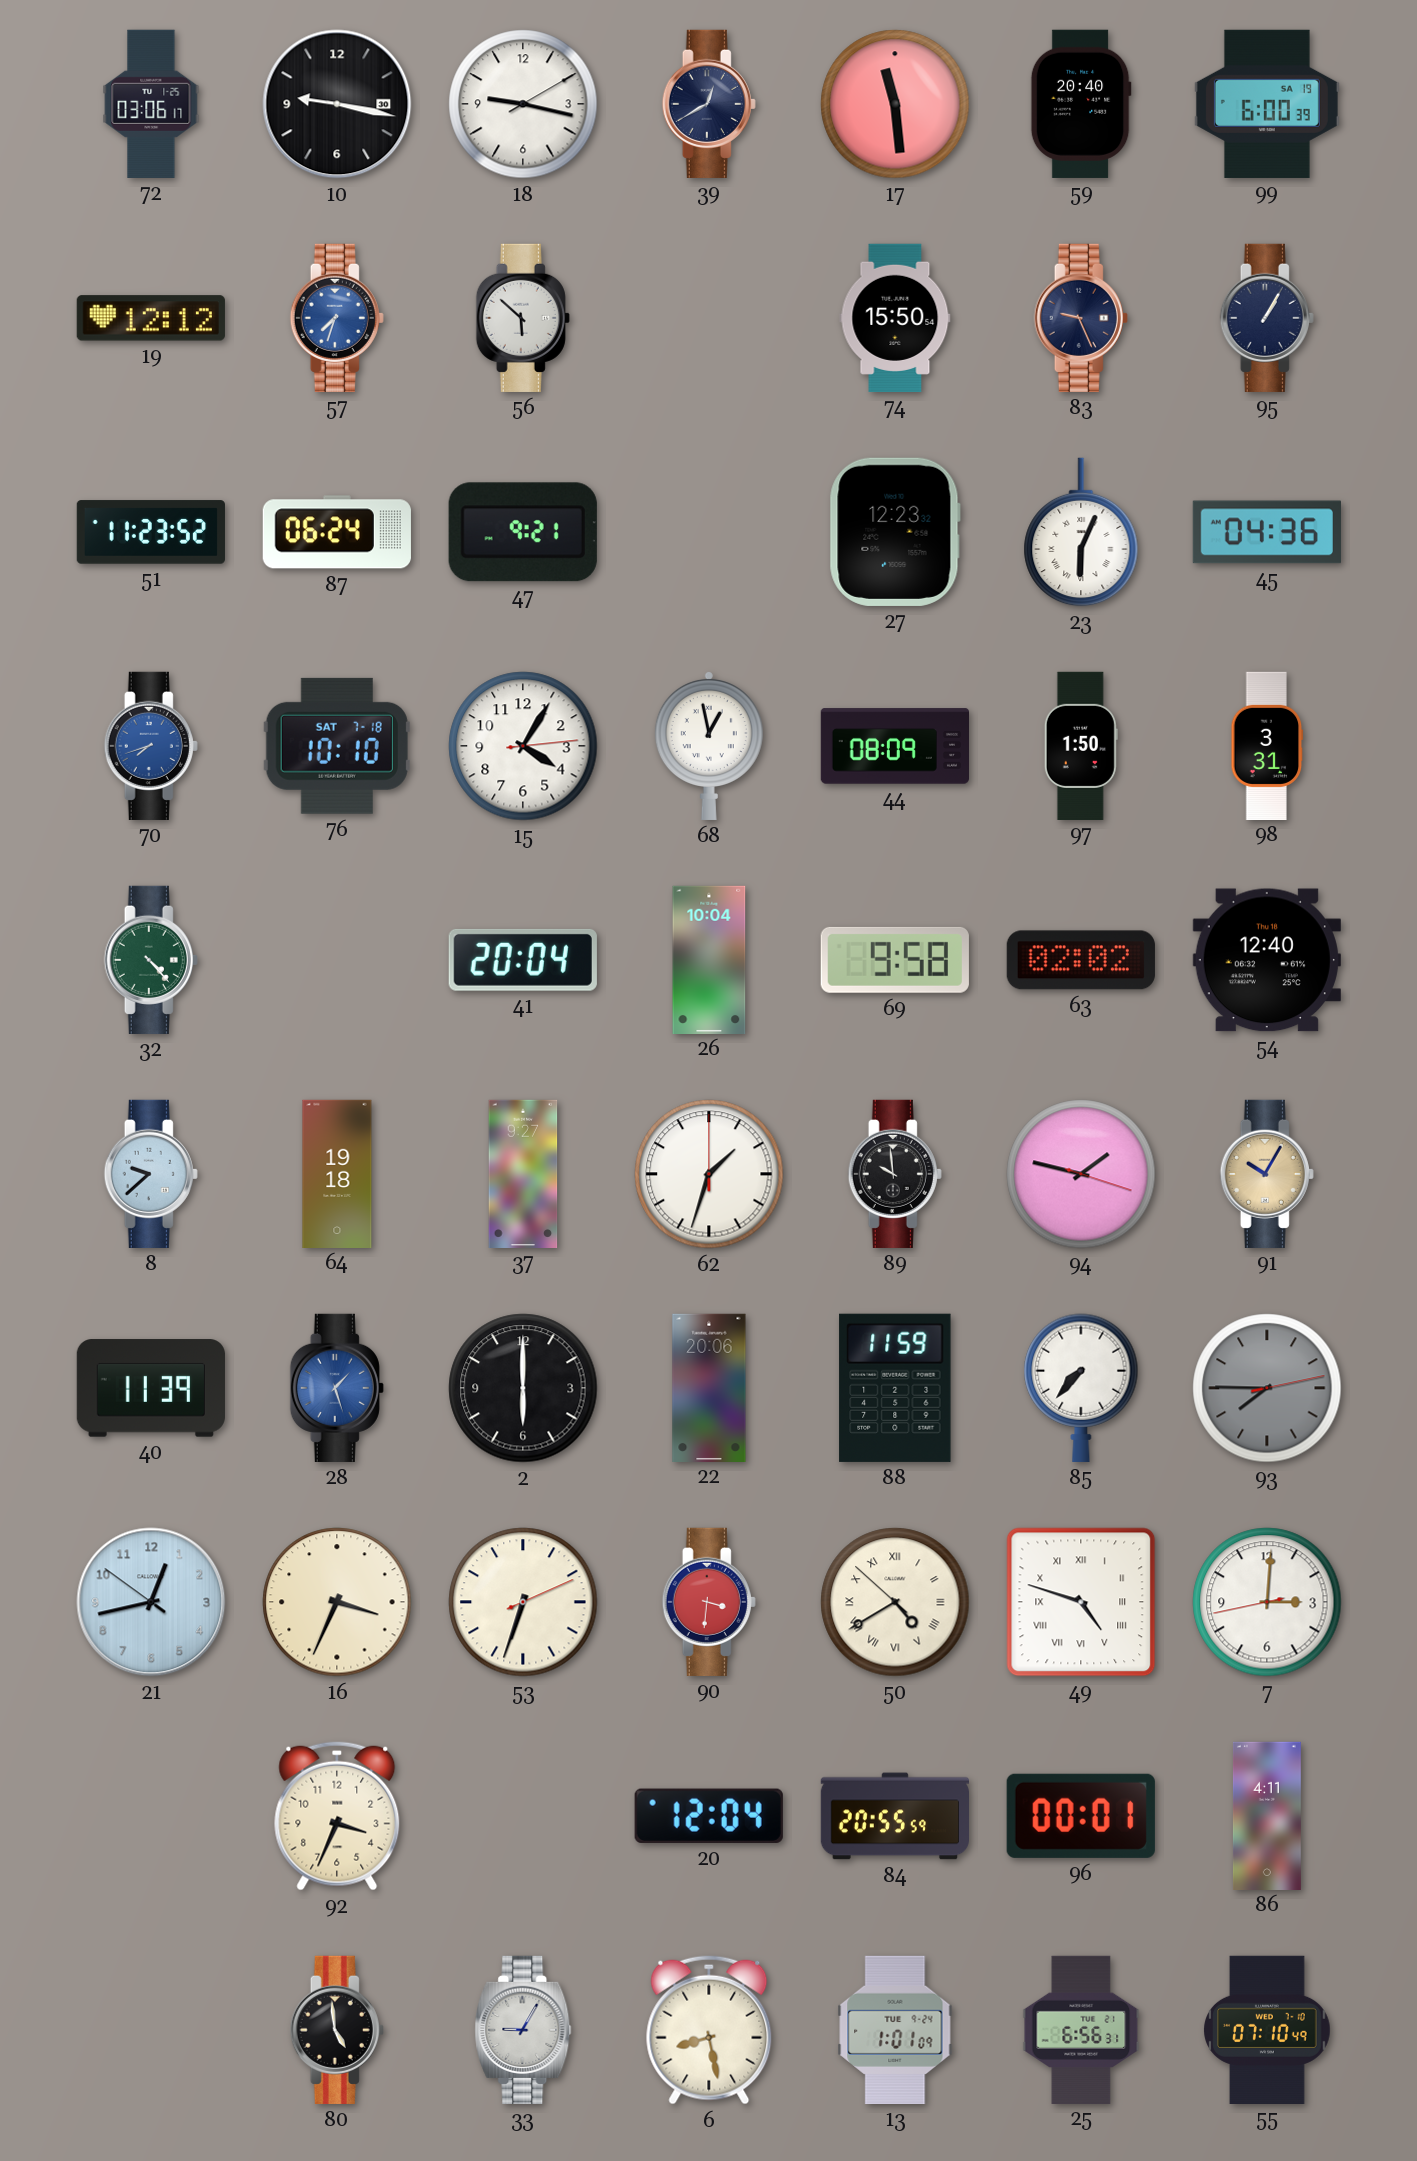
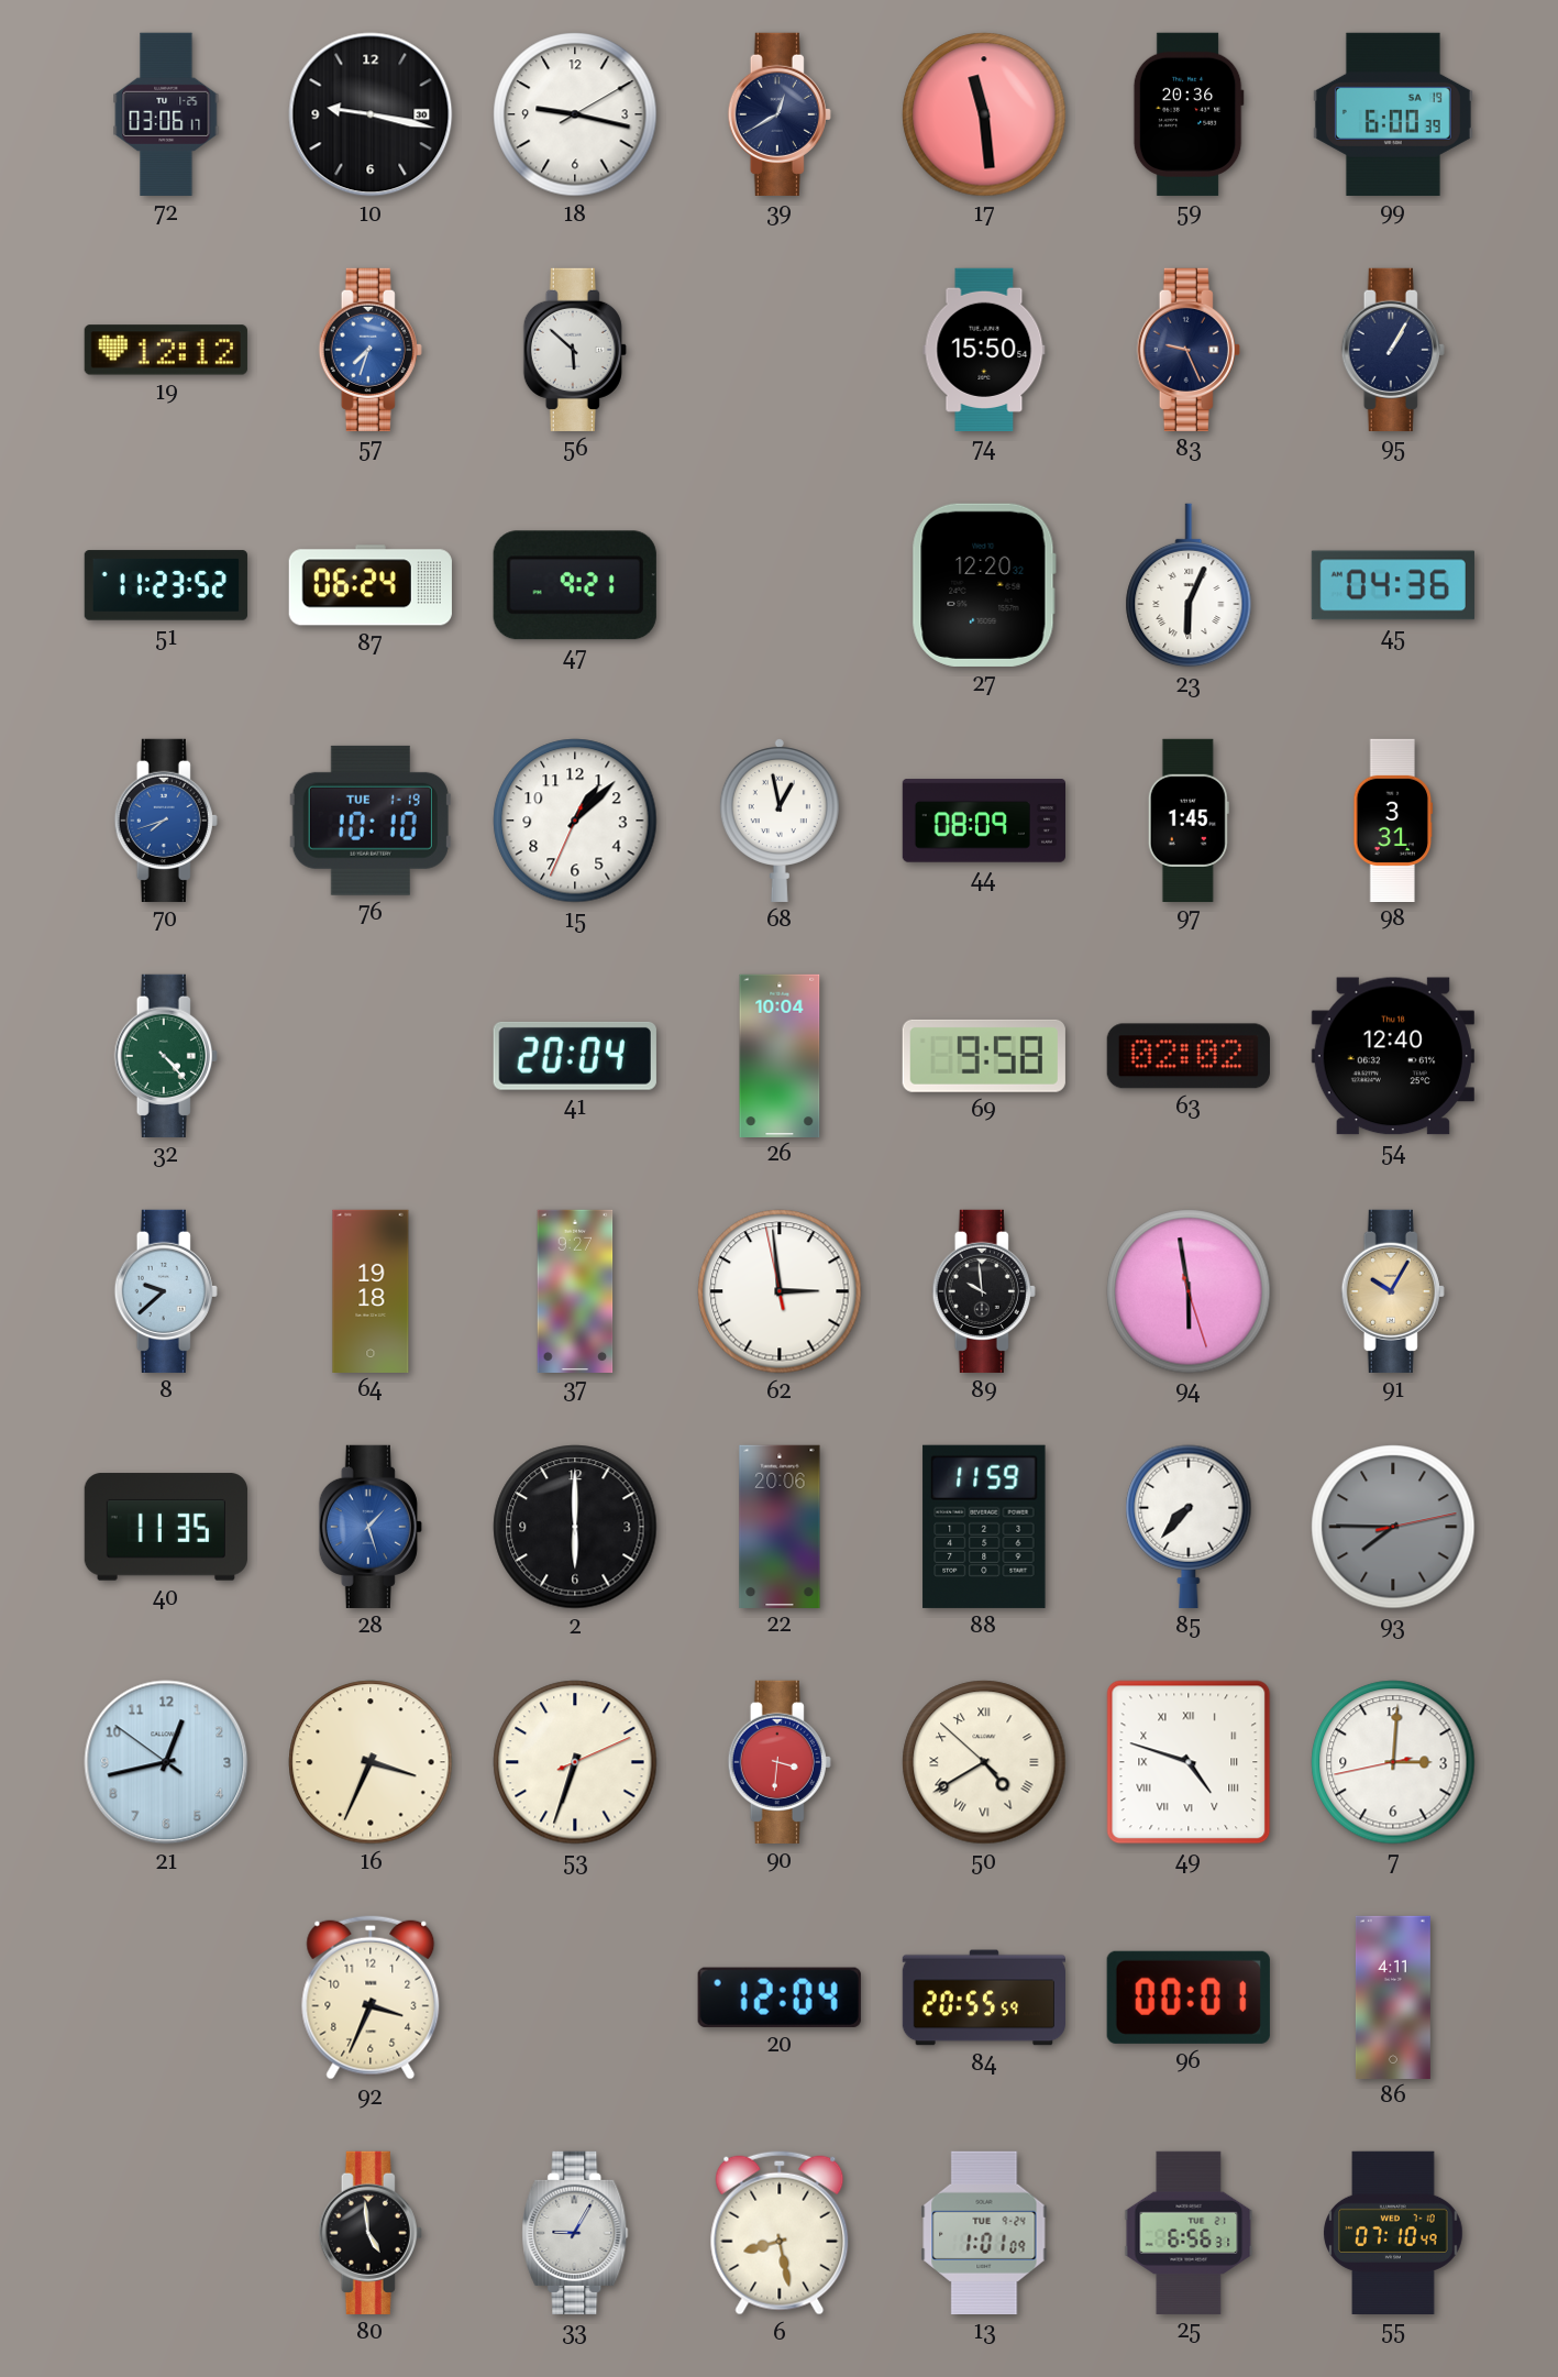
59: 20:40 -> 20:36
27: 12:23 -> 12:20
76 date: SAT 7-18 -> TUE 1-19
15: 4:05 -> 1:07
97: 1:50 -> 1:45
62: 1:33 -> 2:58
94: 1:47 -> 5:58
40: 11:39 -> 11:35
